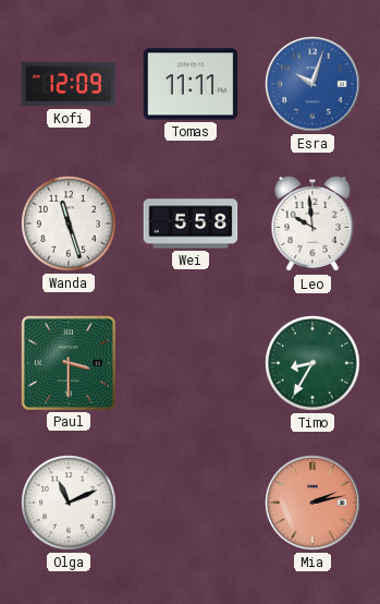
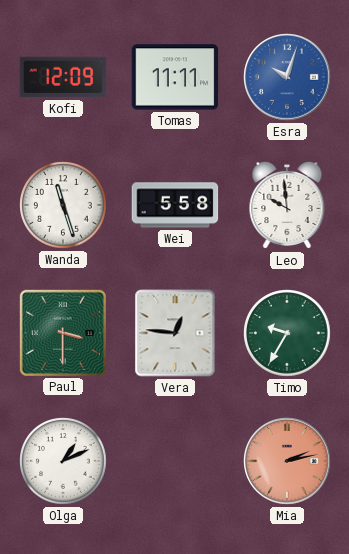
Vera: none -> 12:46
Timo: 8:35 -> 9:35
Olga: 11:11 -> 1:11
